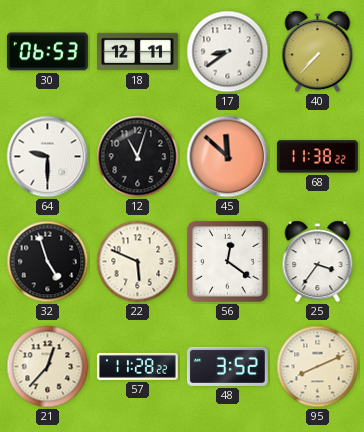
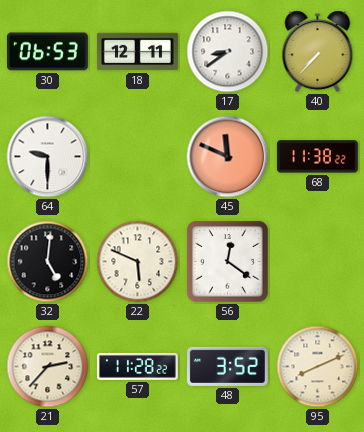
12: 11:03 -> none
45: 11:52 -> 11:49
32: 4:57 -> 5:01
25: 3:36 -> none
21: 12:37 -> 2:37
